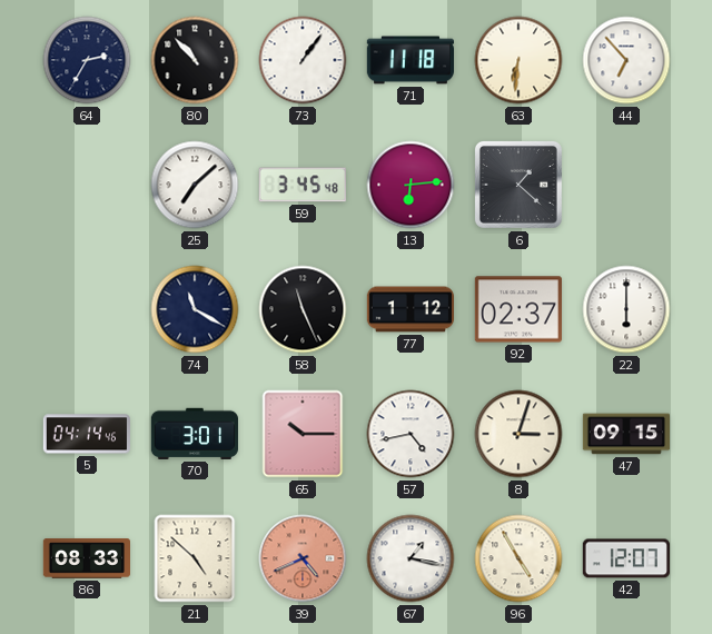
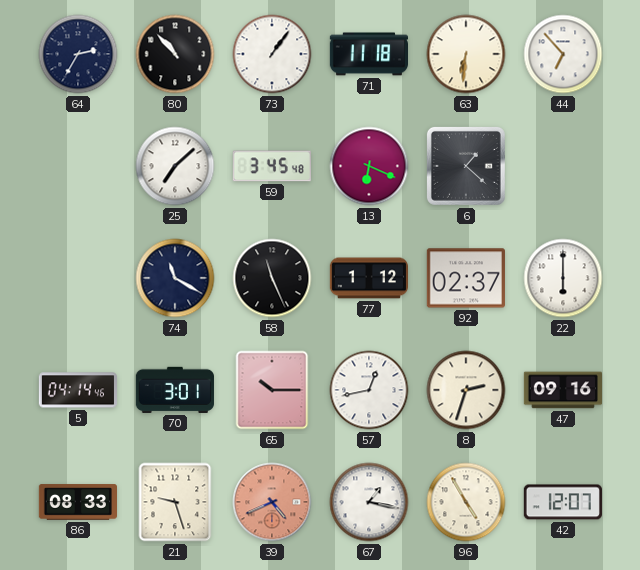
13: 6:14 -> 6:19
57: 4:43 -> 12:43
8: 3:03 -> 2:33
47: 09:15 -> 09:16
21: 4:52 -> 9:27
